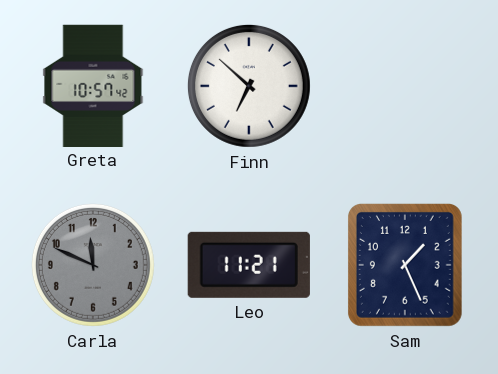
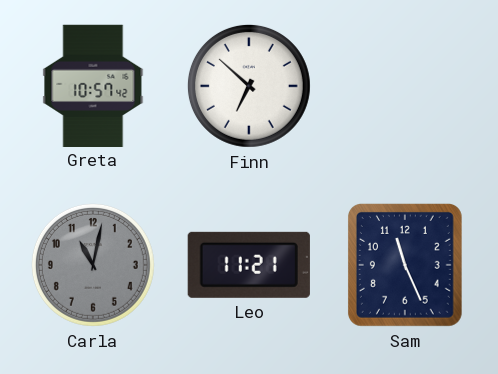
Carla: 11:49 -> 11:02
Sam: 1:26 -> 11:26
